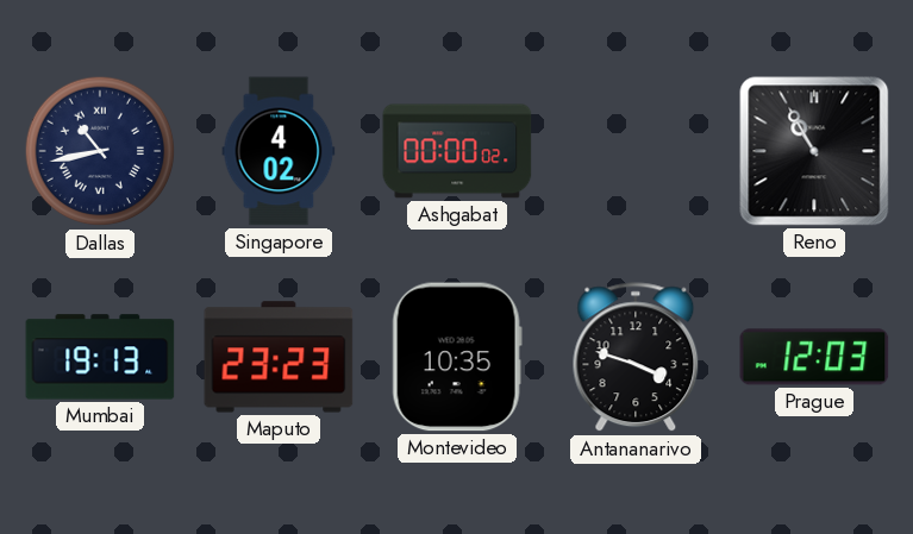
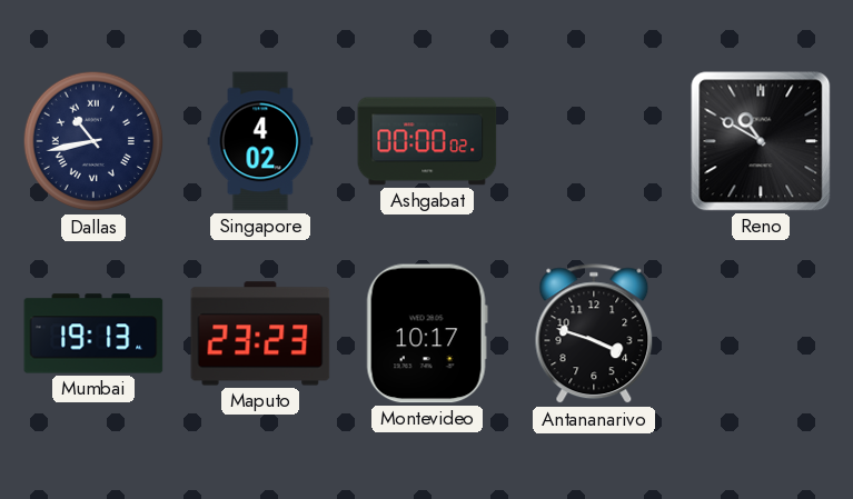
Reno: 10:55 -> 10:50
Montevideo: 10:35 -> 10:17
Prague: 12:03 -> none
